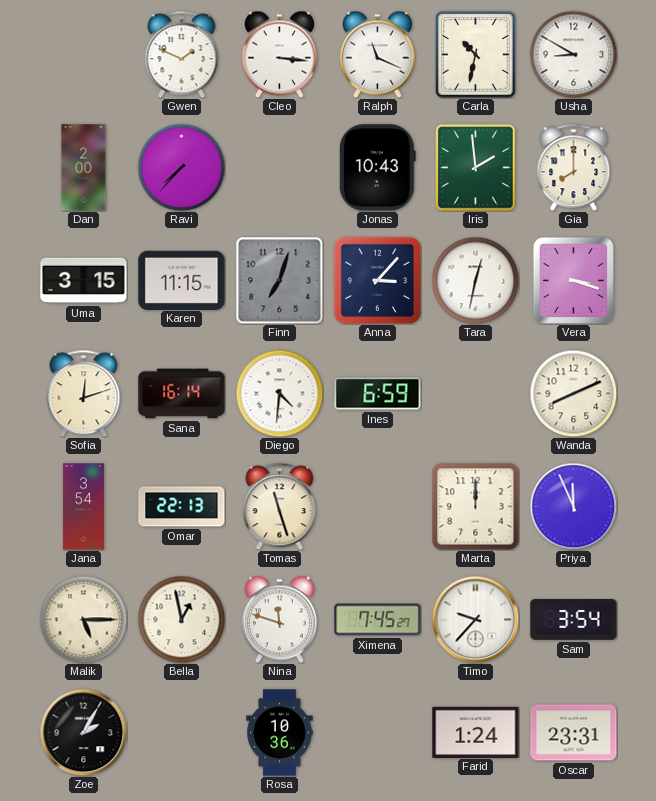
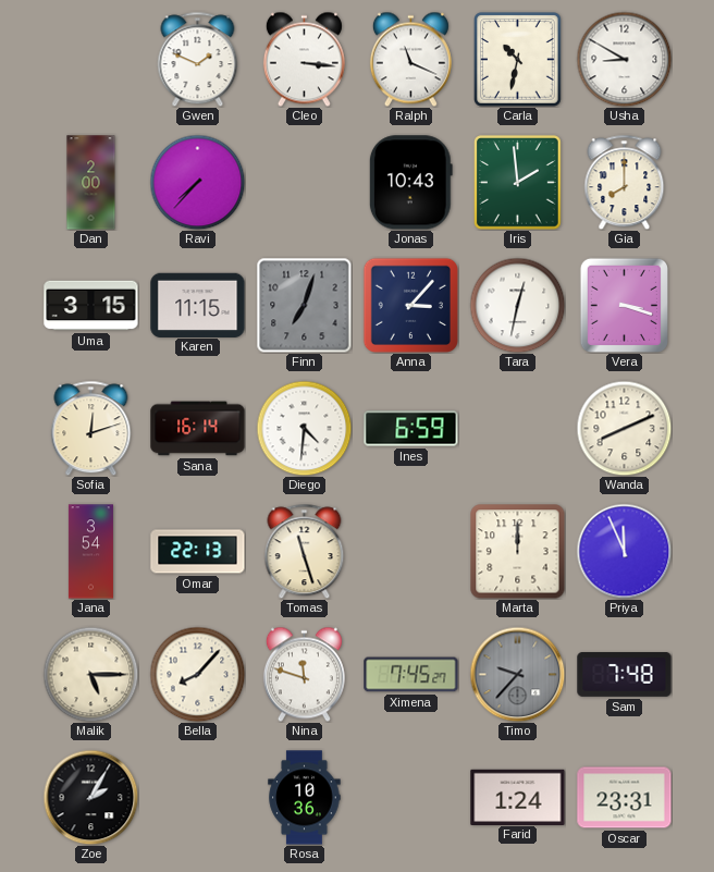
Bella: 12:58 -> 8:07
Timo dial: white -> grey
Sam: 3:54 -> 7:48
